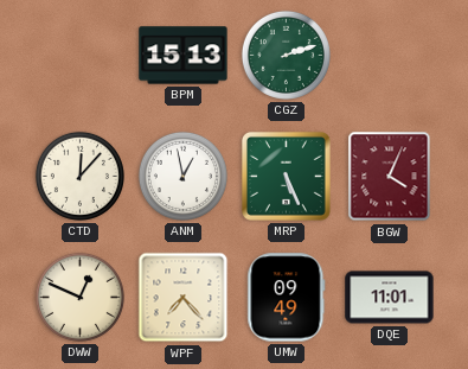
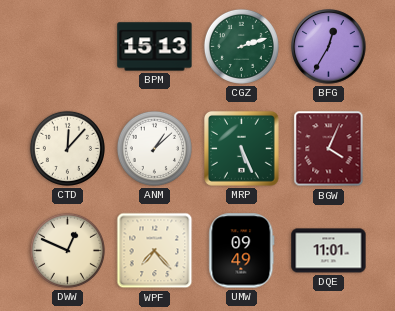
BFG: none -> 12:35
ANM: 12:58 -> 1:08
